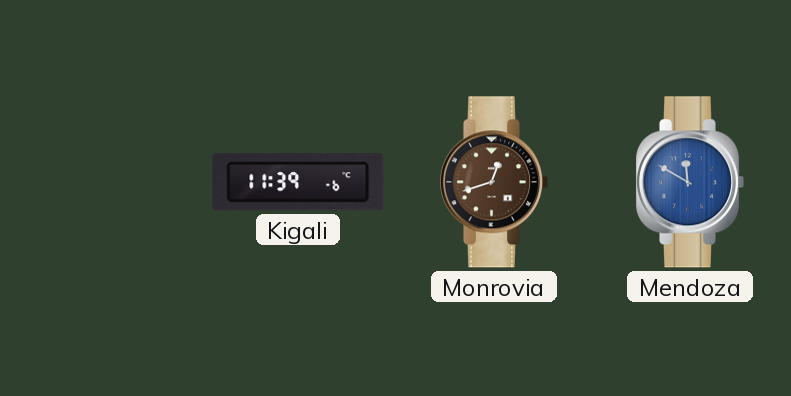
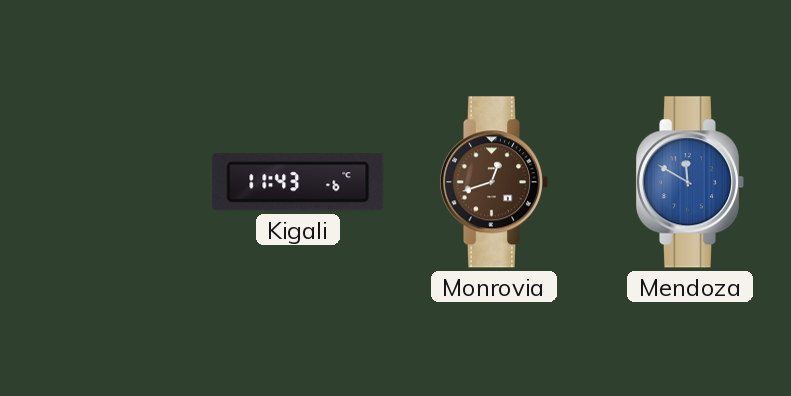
Kigali: 11:39 -> 11:43
